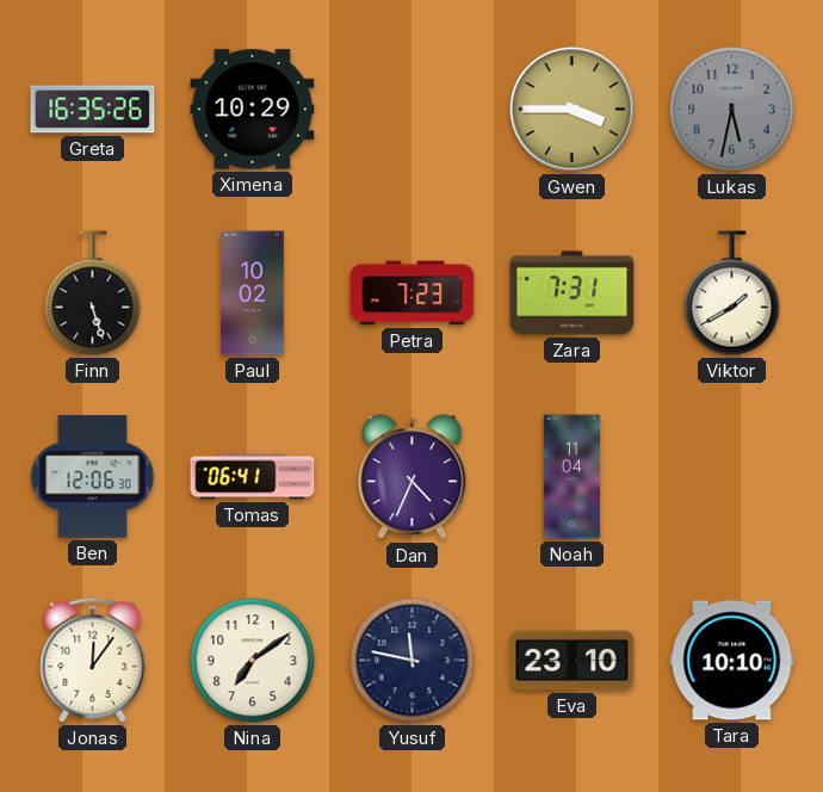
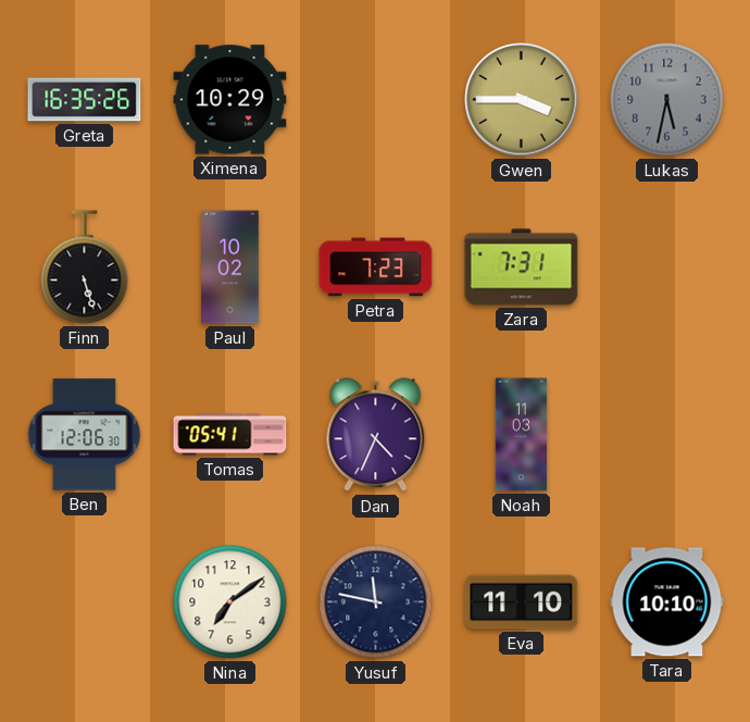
Viktor: 1:40 -> none
Tomas: 06:41 -> 05:41
Noah: 11:04 -> 11:03
Jonas: 12:06 -> none
Eva: 23:10 -> 11:10
